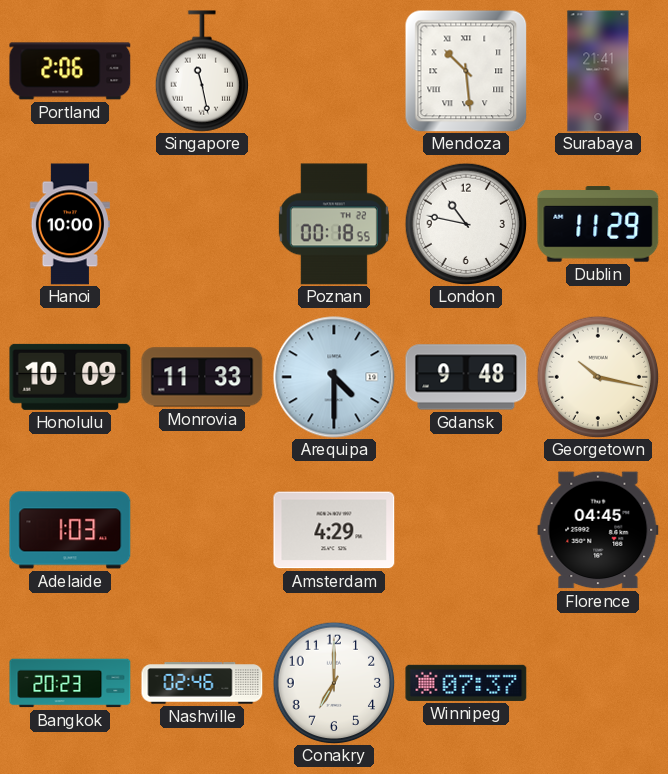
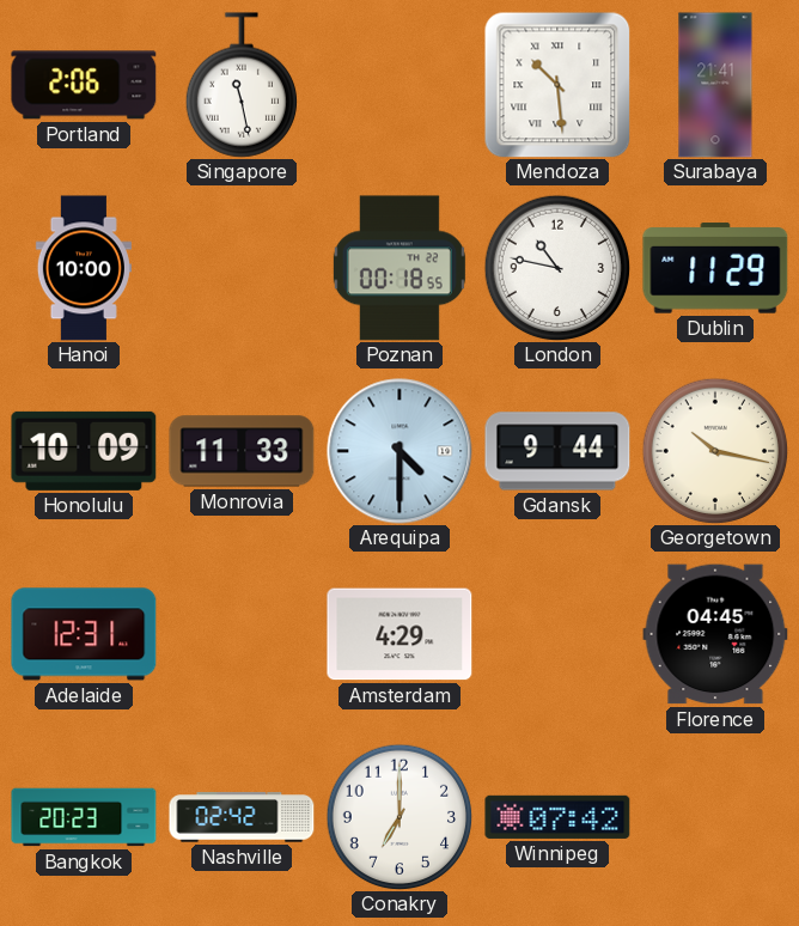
Gdansk: 9:48 -> 9:44
Adelaide: 1:03 -> 12:31
Nashville: 02:46 -> 02:42
Winnipeg: 07:37 -> 07:42
